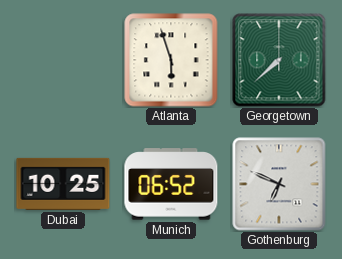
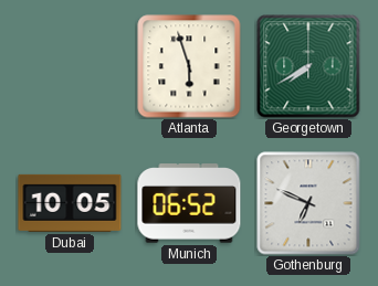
Georgetown: 7:38 -> 7:40
Dubai: 10:25 -> 10:05
